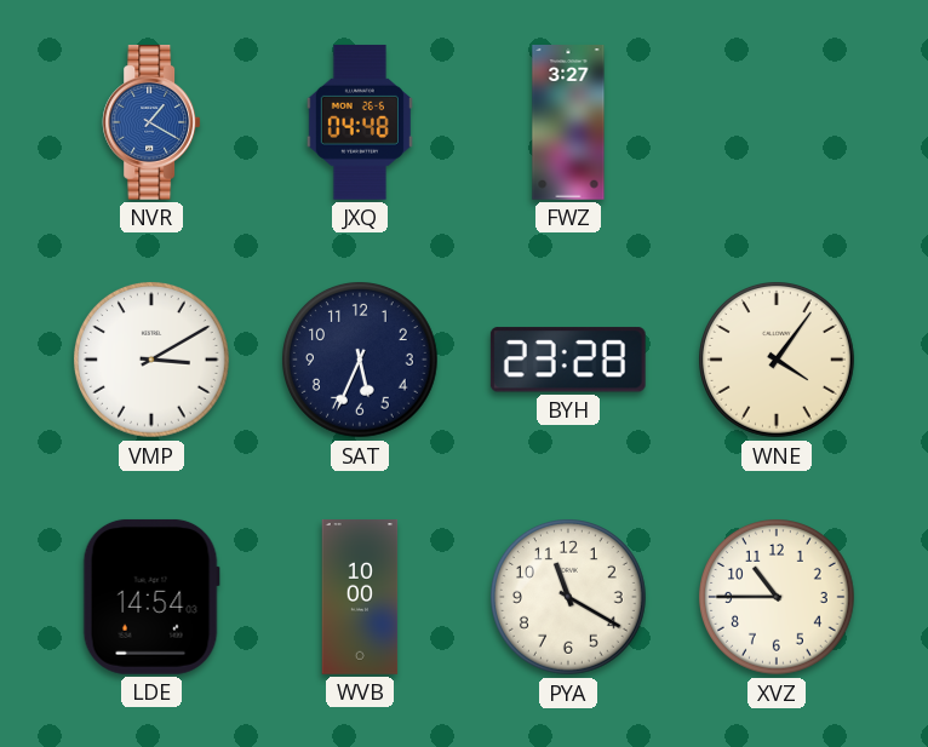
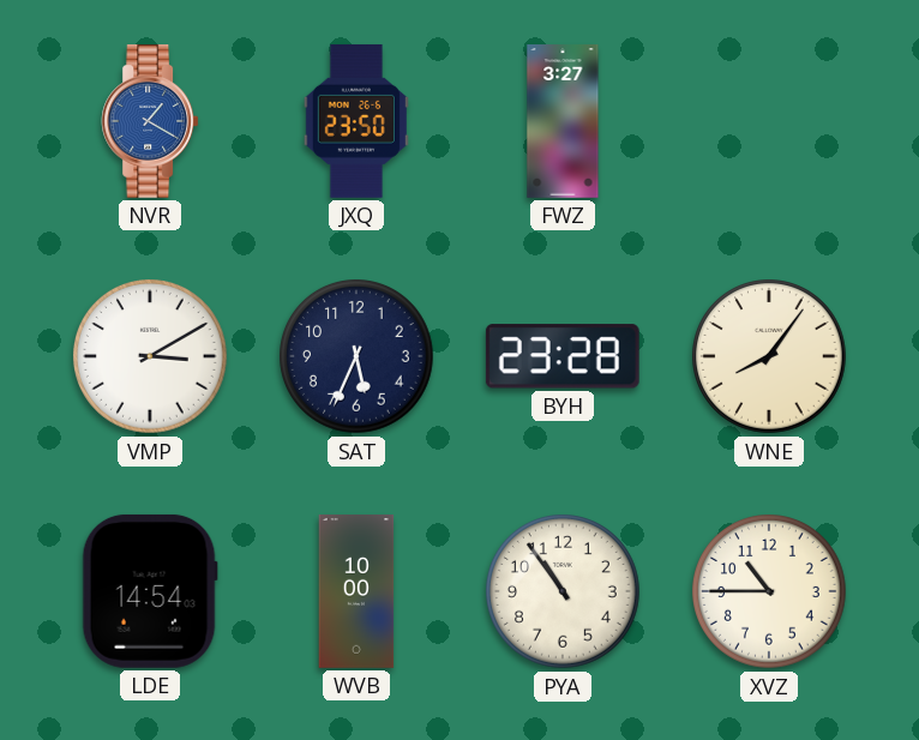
JXQ: 04:48 -> 23:50
WNE: 4:06 -> 8:06
PYA: 11:20 -> 10:54
